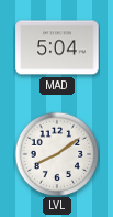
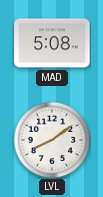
MAD: 5:04 -> 5:08
